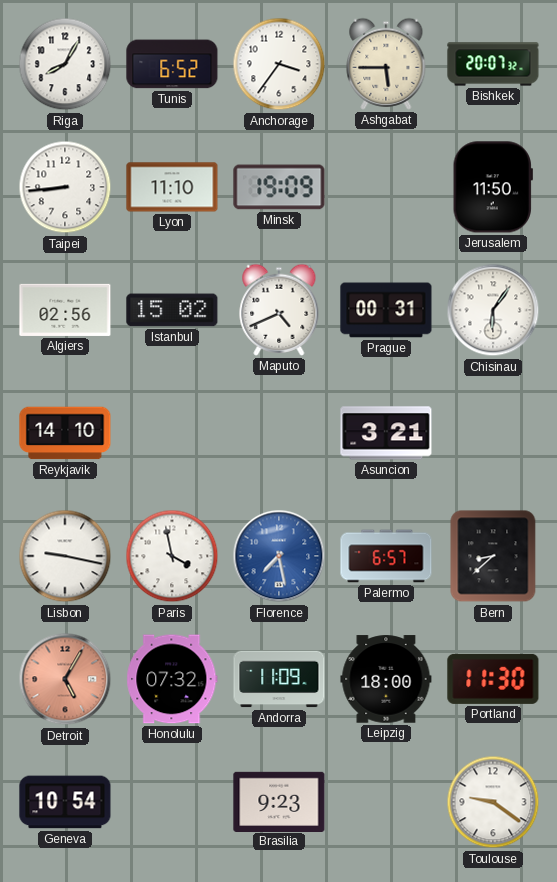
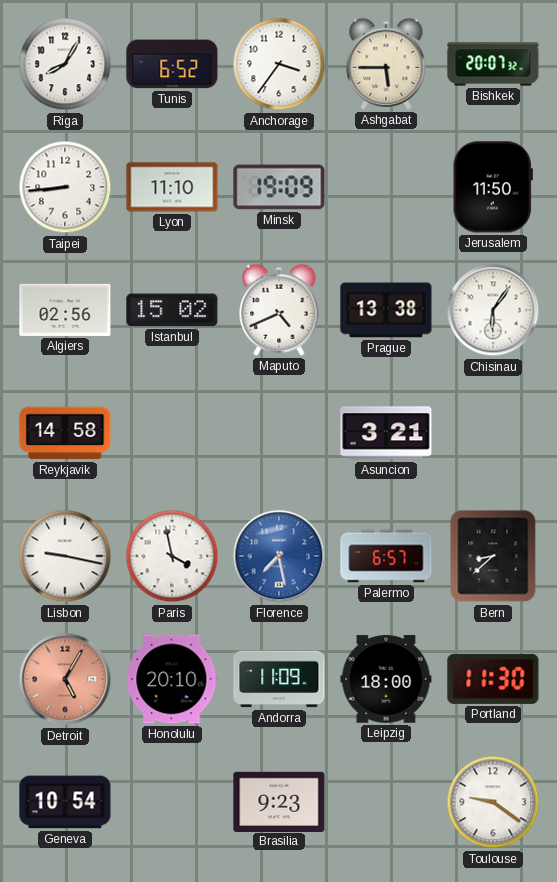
Prague: 00:31 -> 13:38
Reykjavik: 14:10 -> 14:58
Honolulu: 07:32 -> 20:10
